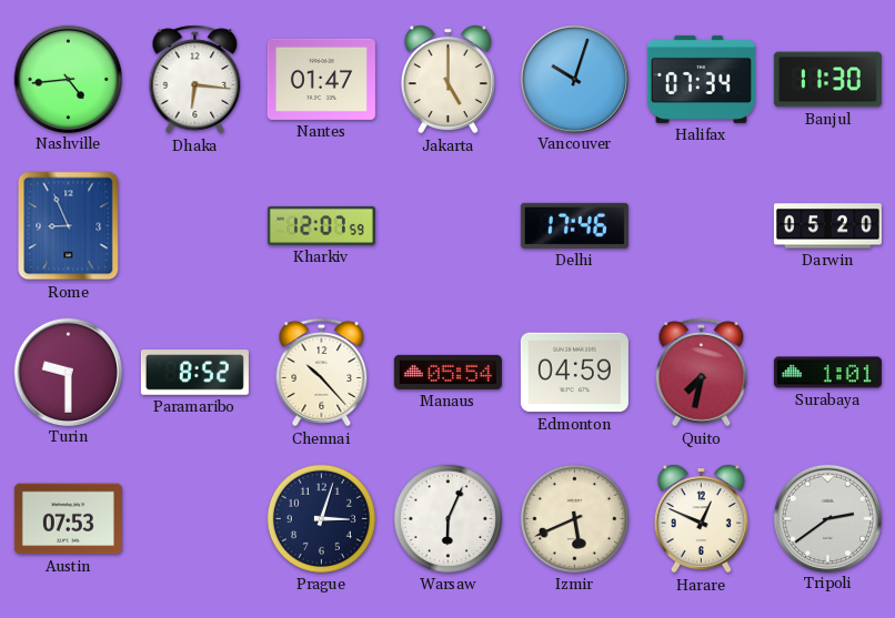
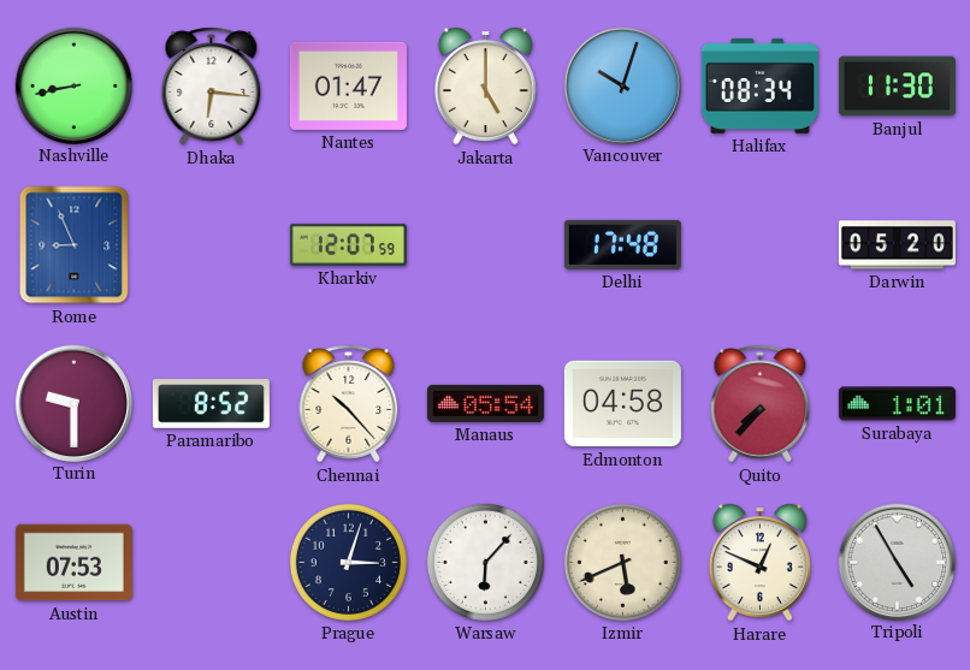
Nashville: 4:44 -> 8:43
Halifax: 07:34 -> 08:34
Delhi: 17:46 -> 17:48
Edmonton: 04:59 -> 04:58
Quito: 7:32 -> 7:37
Warsaw: 6:04 -> 6:07
Tripoli: 2:39 -> 4:55
